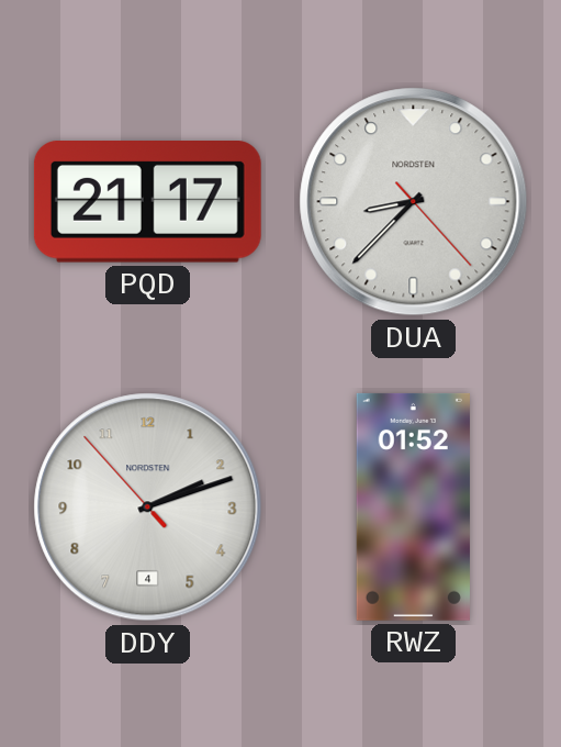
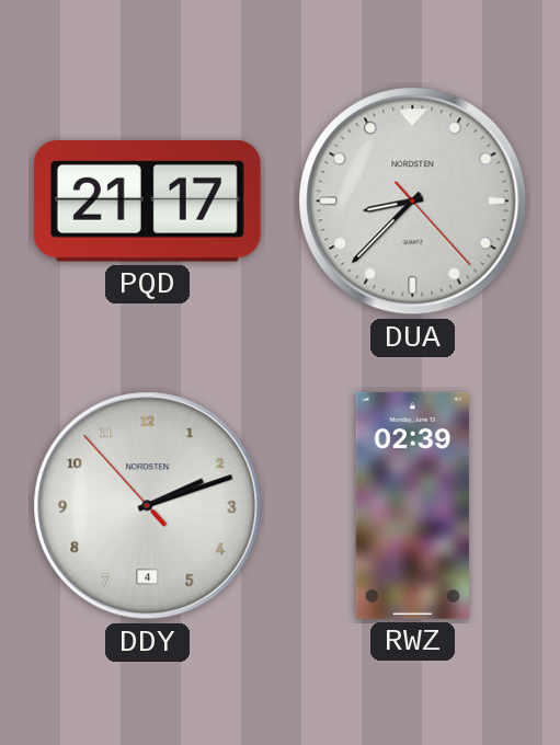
RWZ: 01:52 -> 02:39
